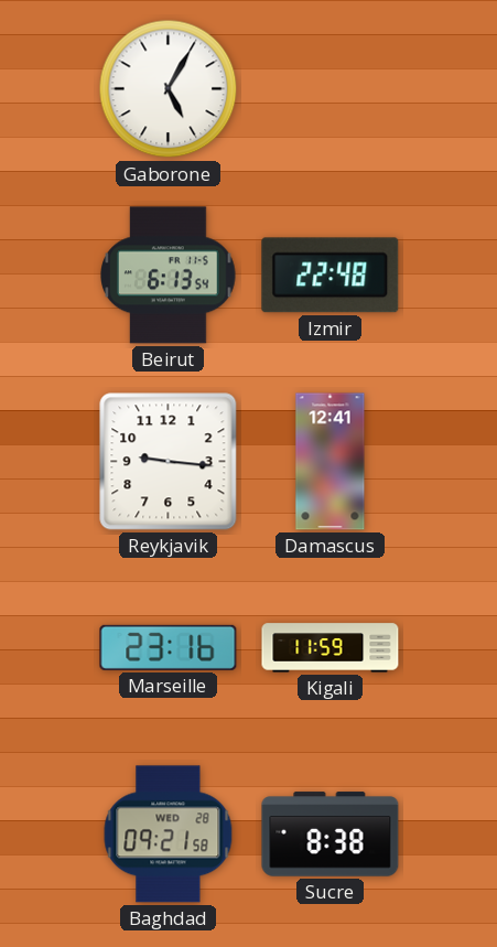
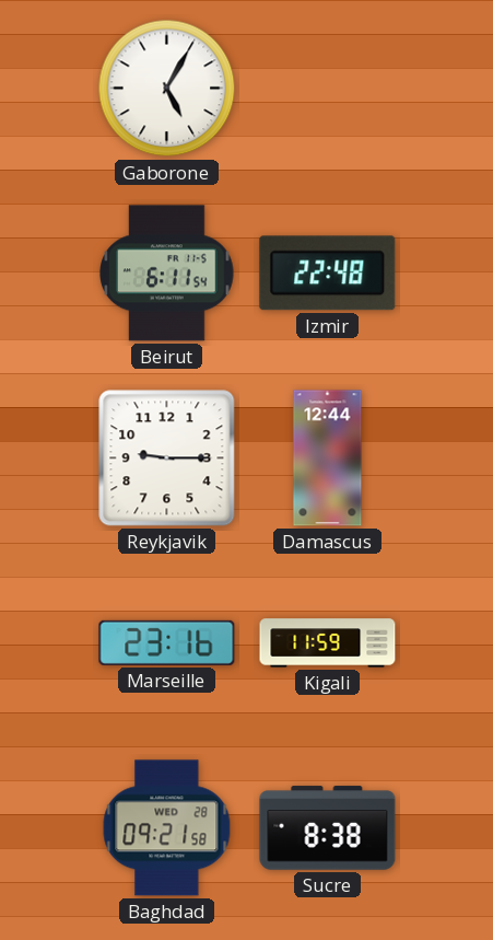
Beirut: 6:13 -> 6:11
Reykjavik: 9:16 -> 9:15
Damascus: 12:41 -> 12:44
